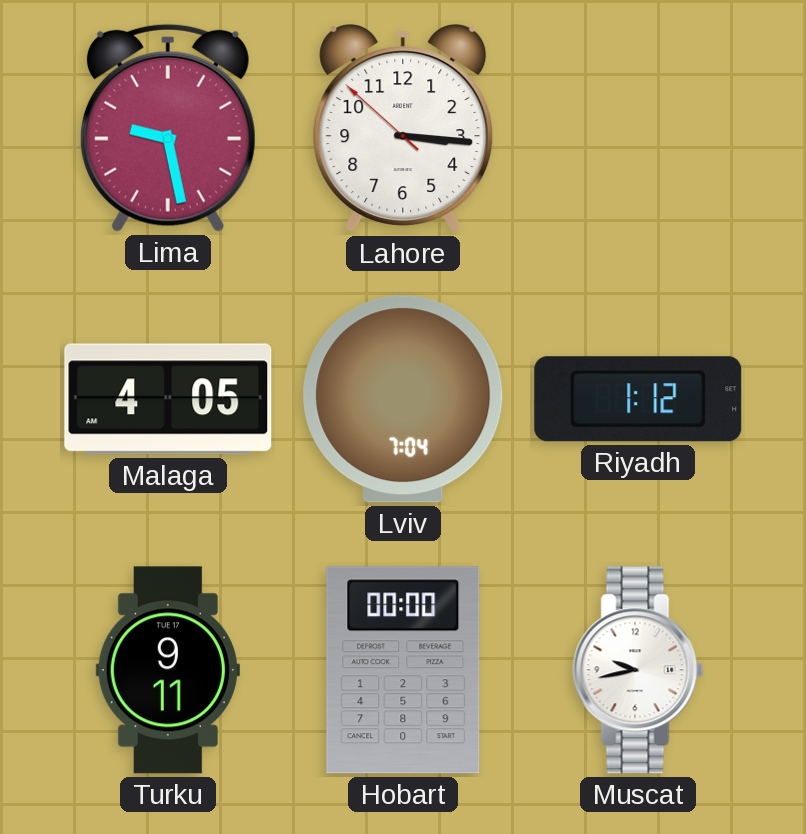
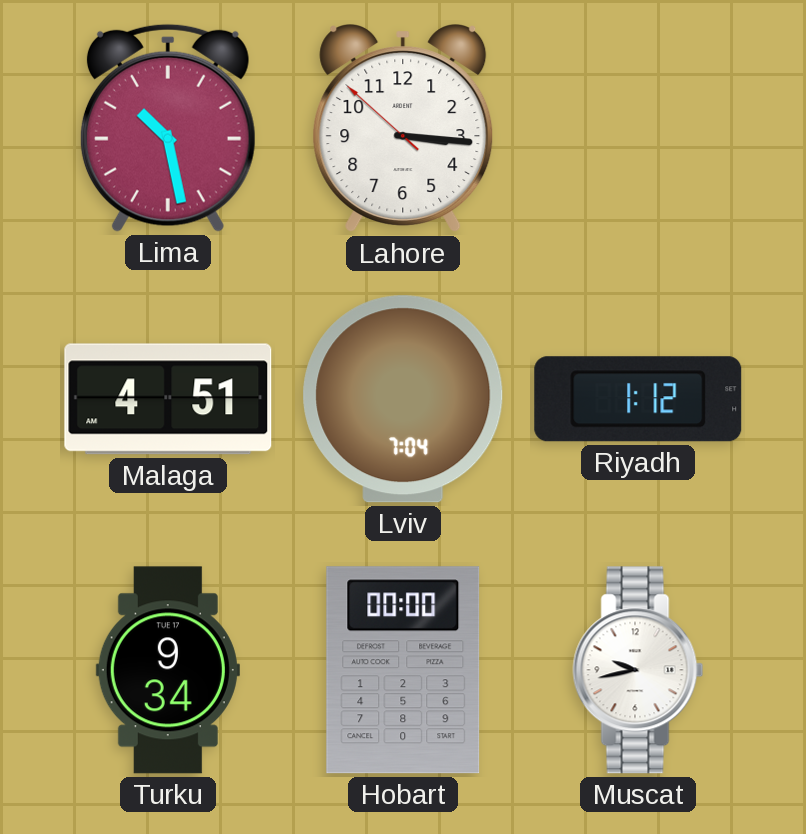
Lima: 9:28 -> 10:28
Malaga: 4:05 -> 4:51
Turku: 9:11 -> 9:34
